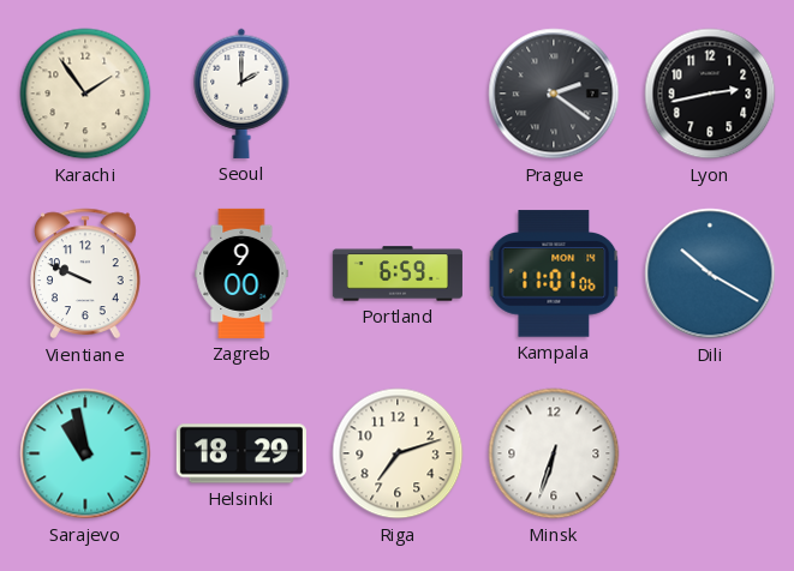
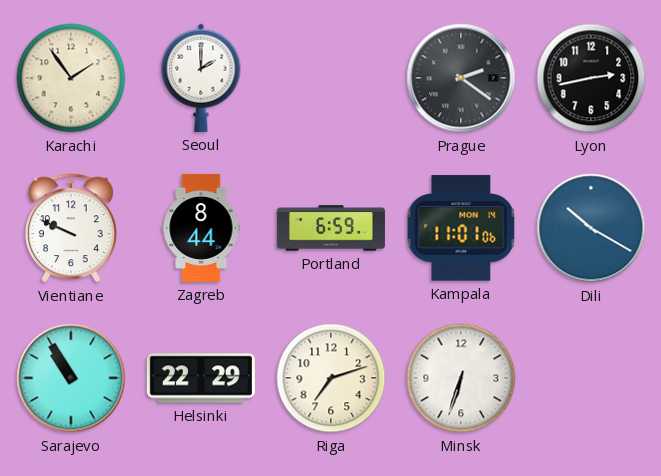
Zagreb: 9:00 -> 8:44
Sarajevo: 10:58 -> 10:55
Helsinki: 18:29 -> 22:29
